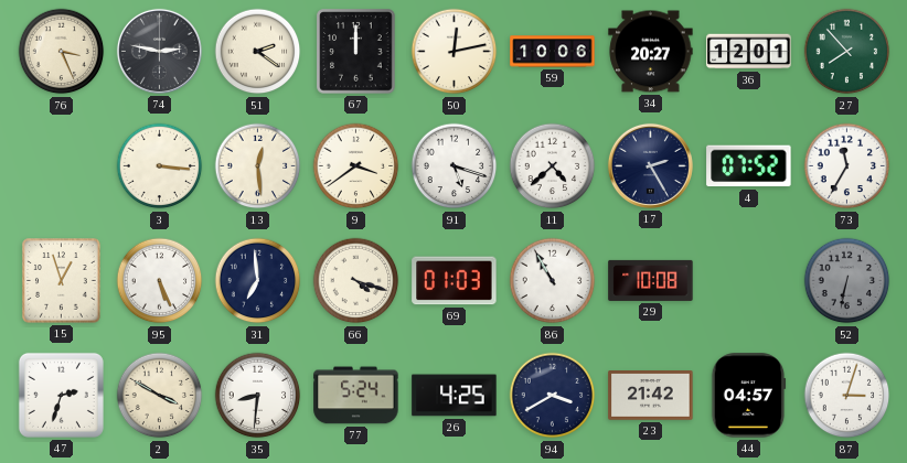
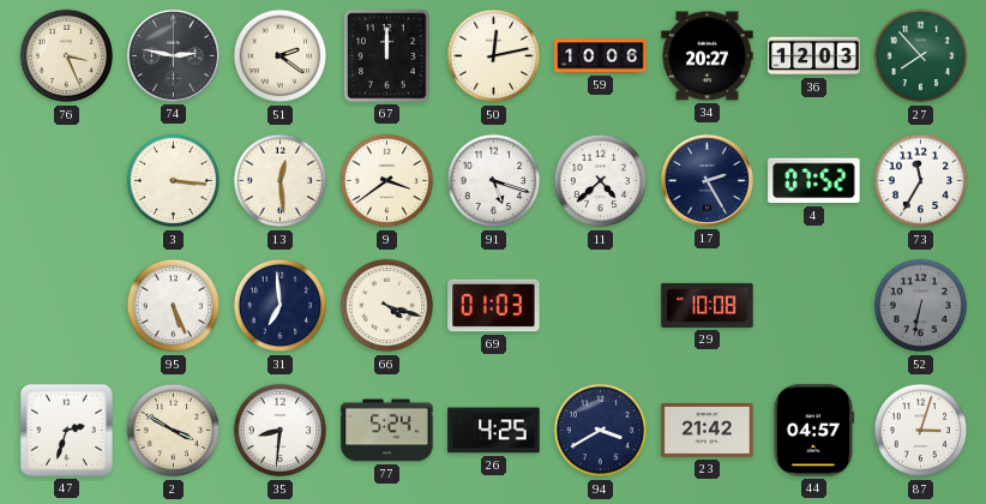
36: 12:01 -> 12:03
15: 12:57 -> none
86: 10:55 -> none
